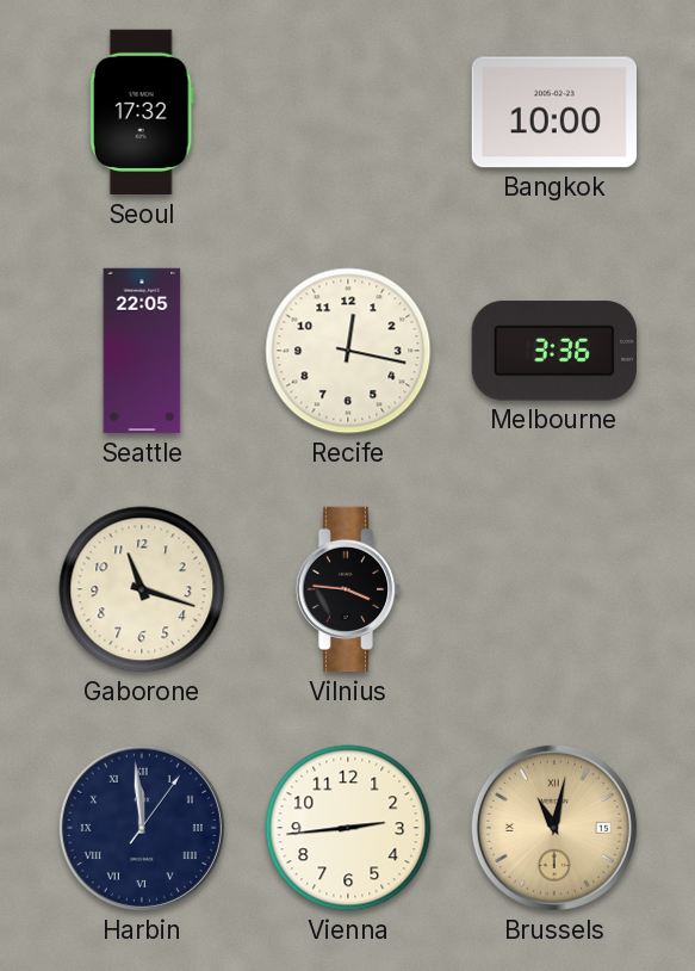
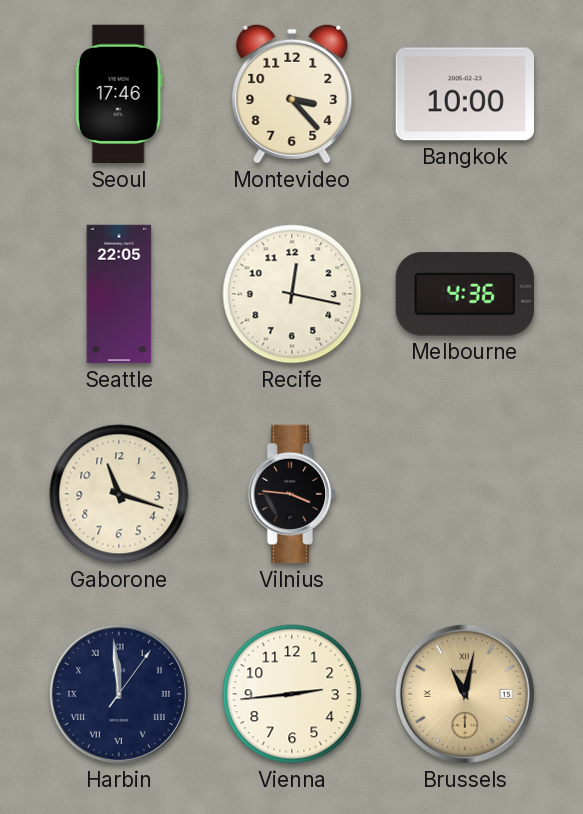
Seoul: 17:32 -> 17:46
Montevideo: none -> 3:23
Melbourne: 3:36 -> 4:36
